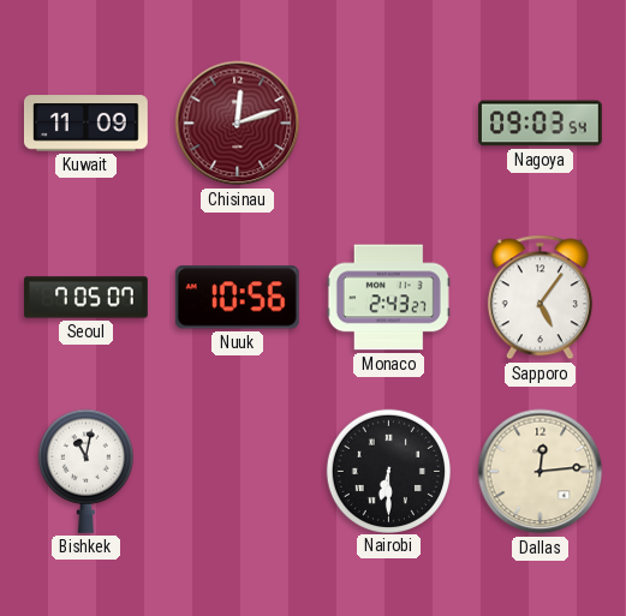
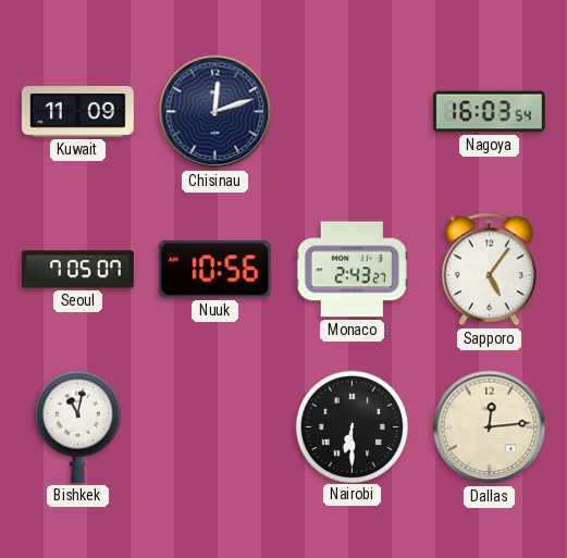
Chisinau dial: burgundy -> navy
Nagoya: 09:03 -> 16:03
